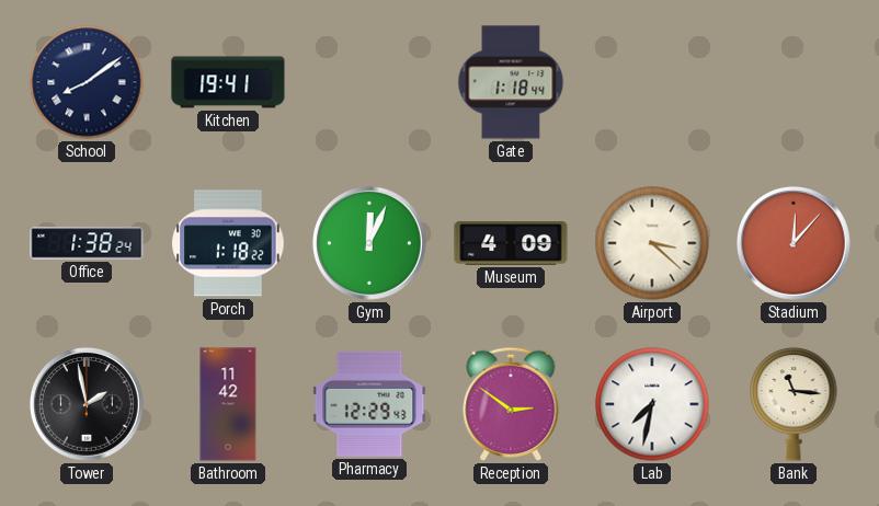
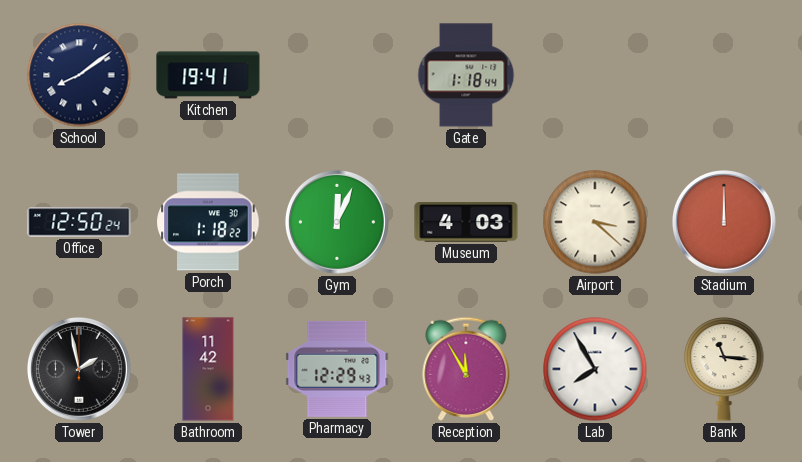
Office: 1:38 -> 12:50
Museum: 4:09 -> 4:03
Stadium: 12:07 -> 12:00
Reception: 2:51 -> 11:55
Lab: 7:32 -> 7:55
